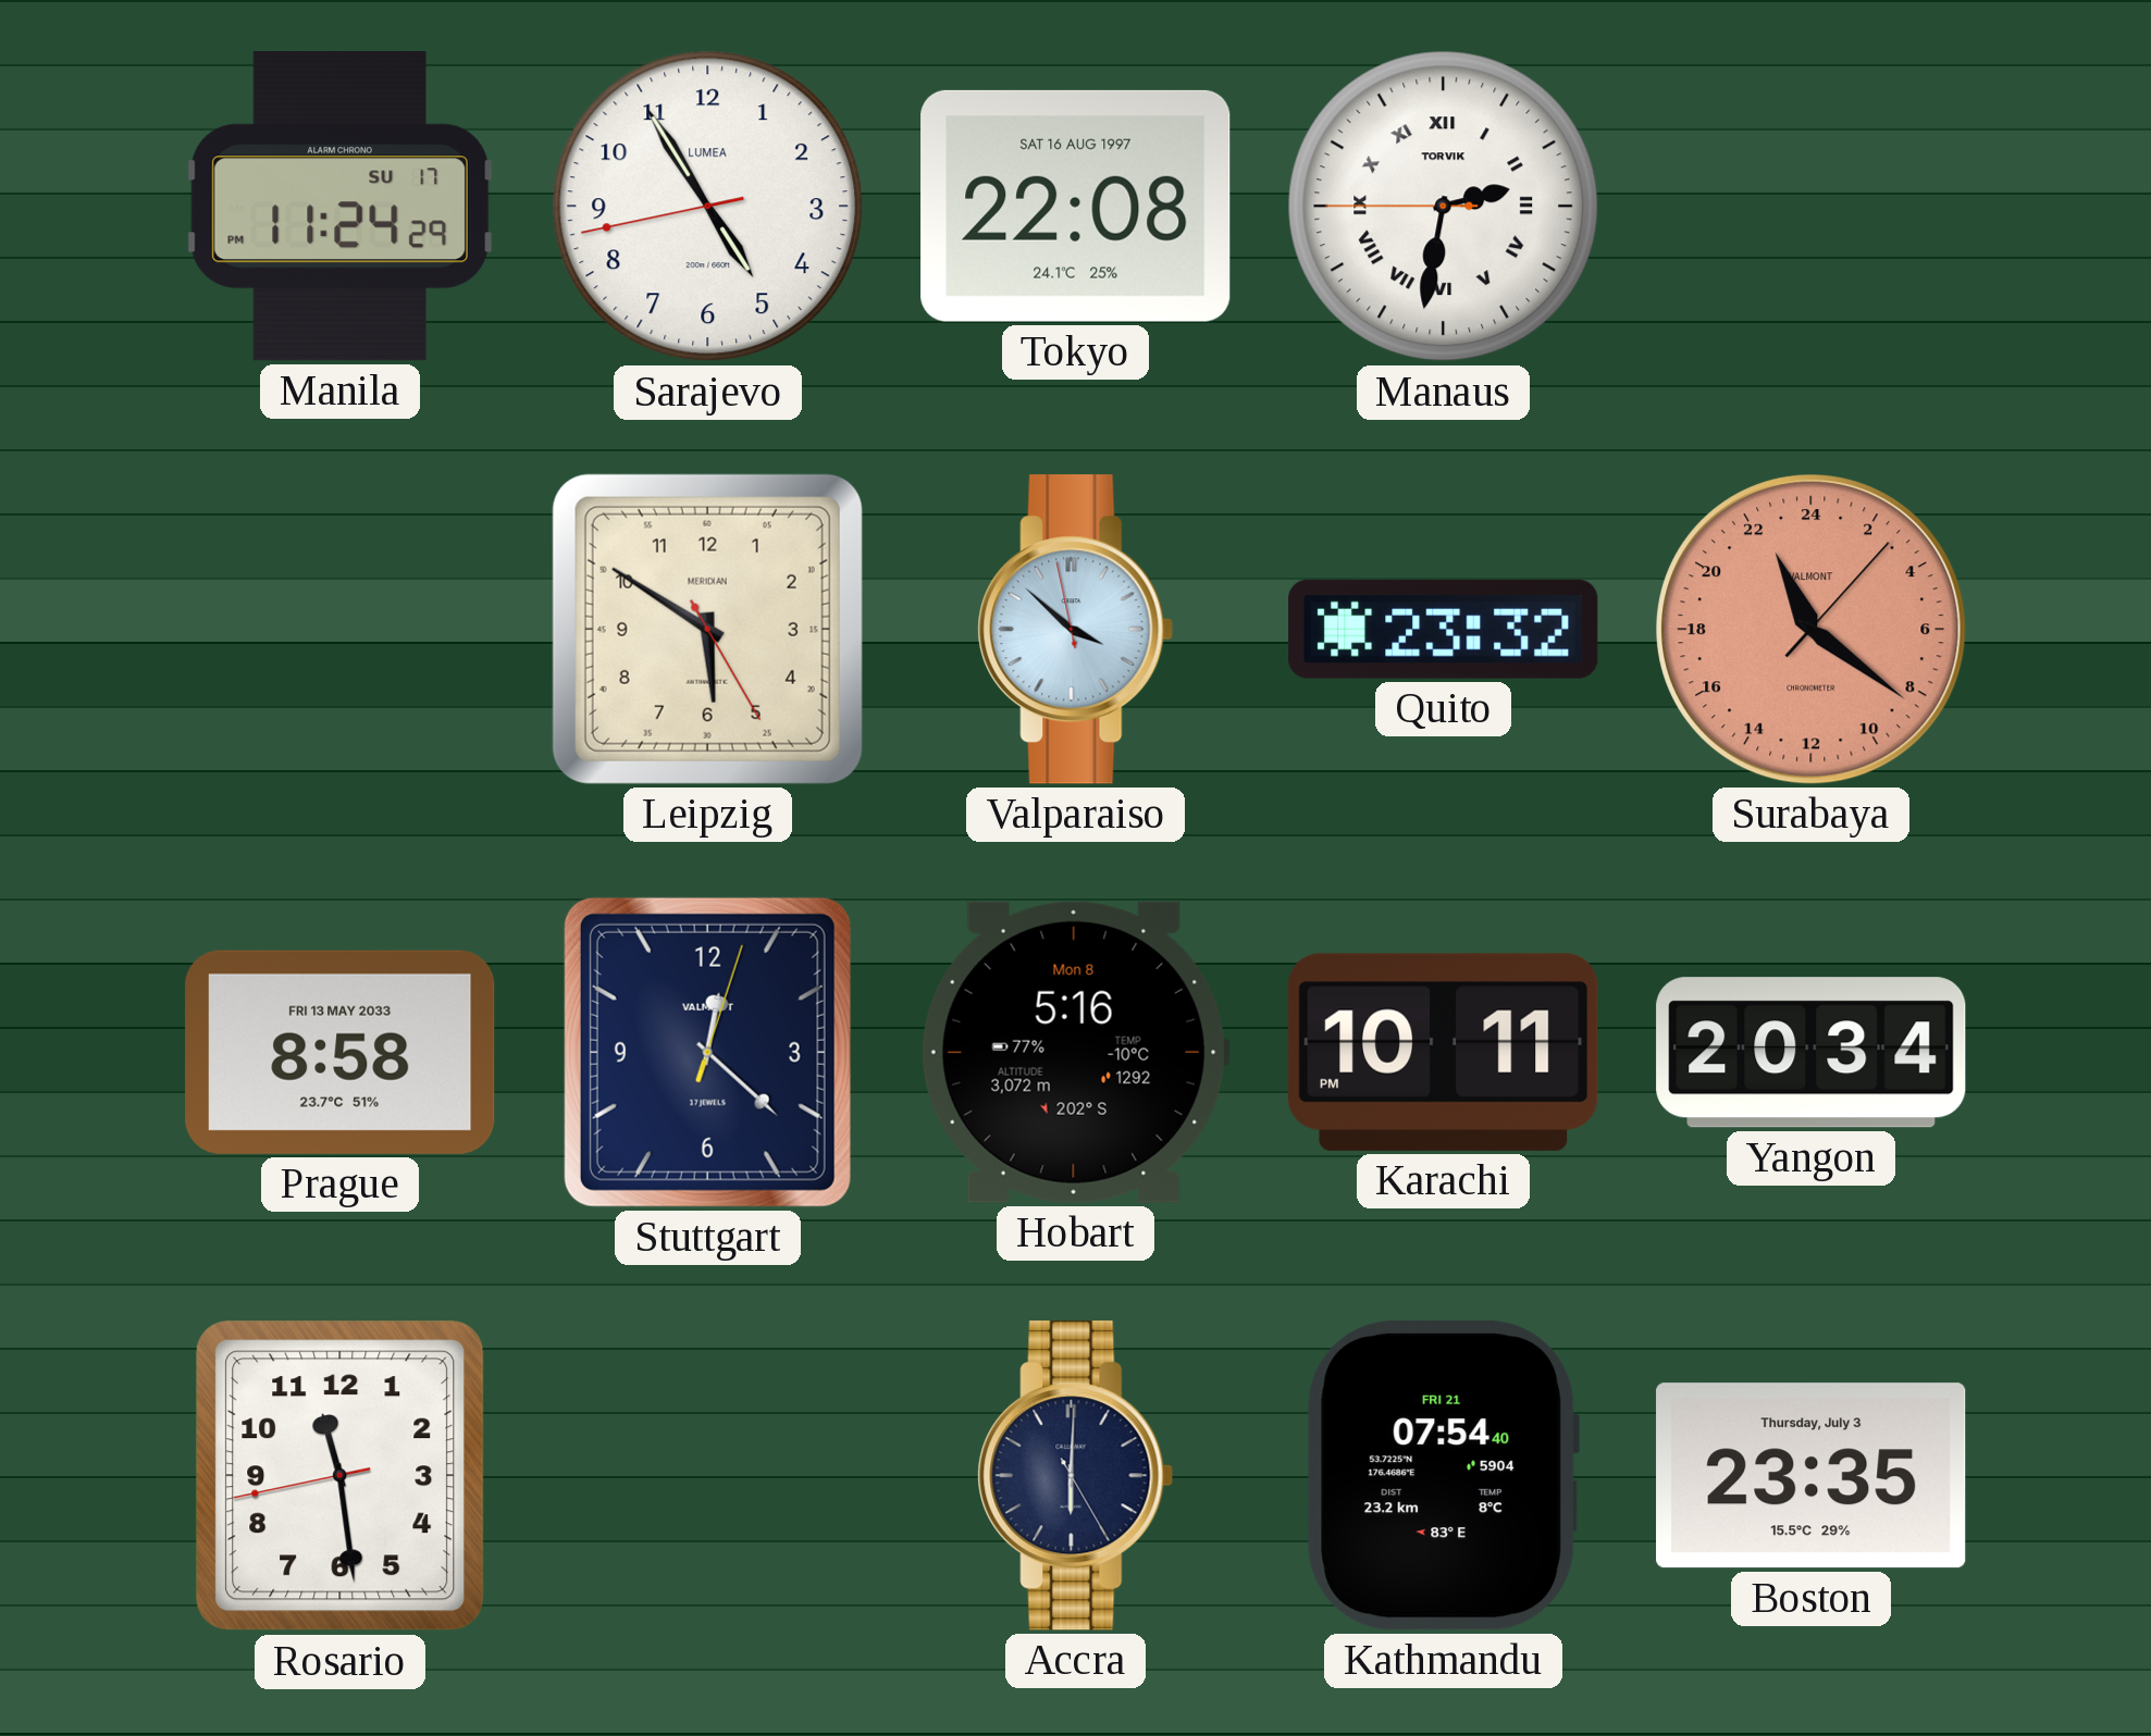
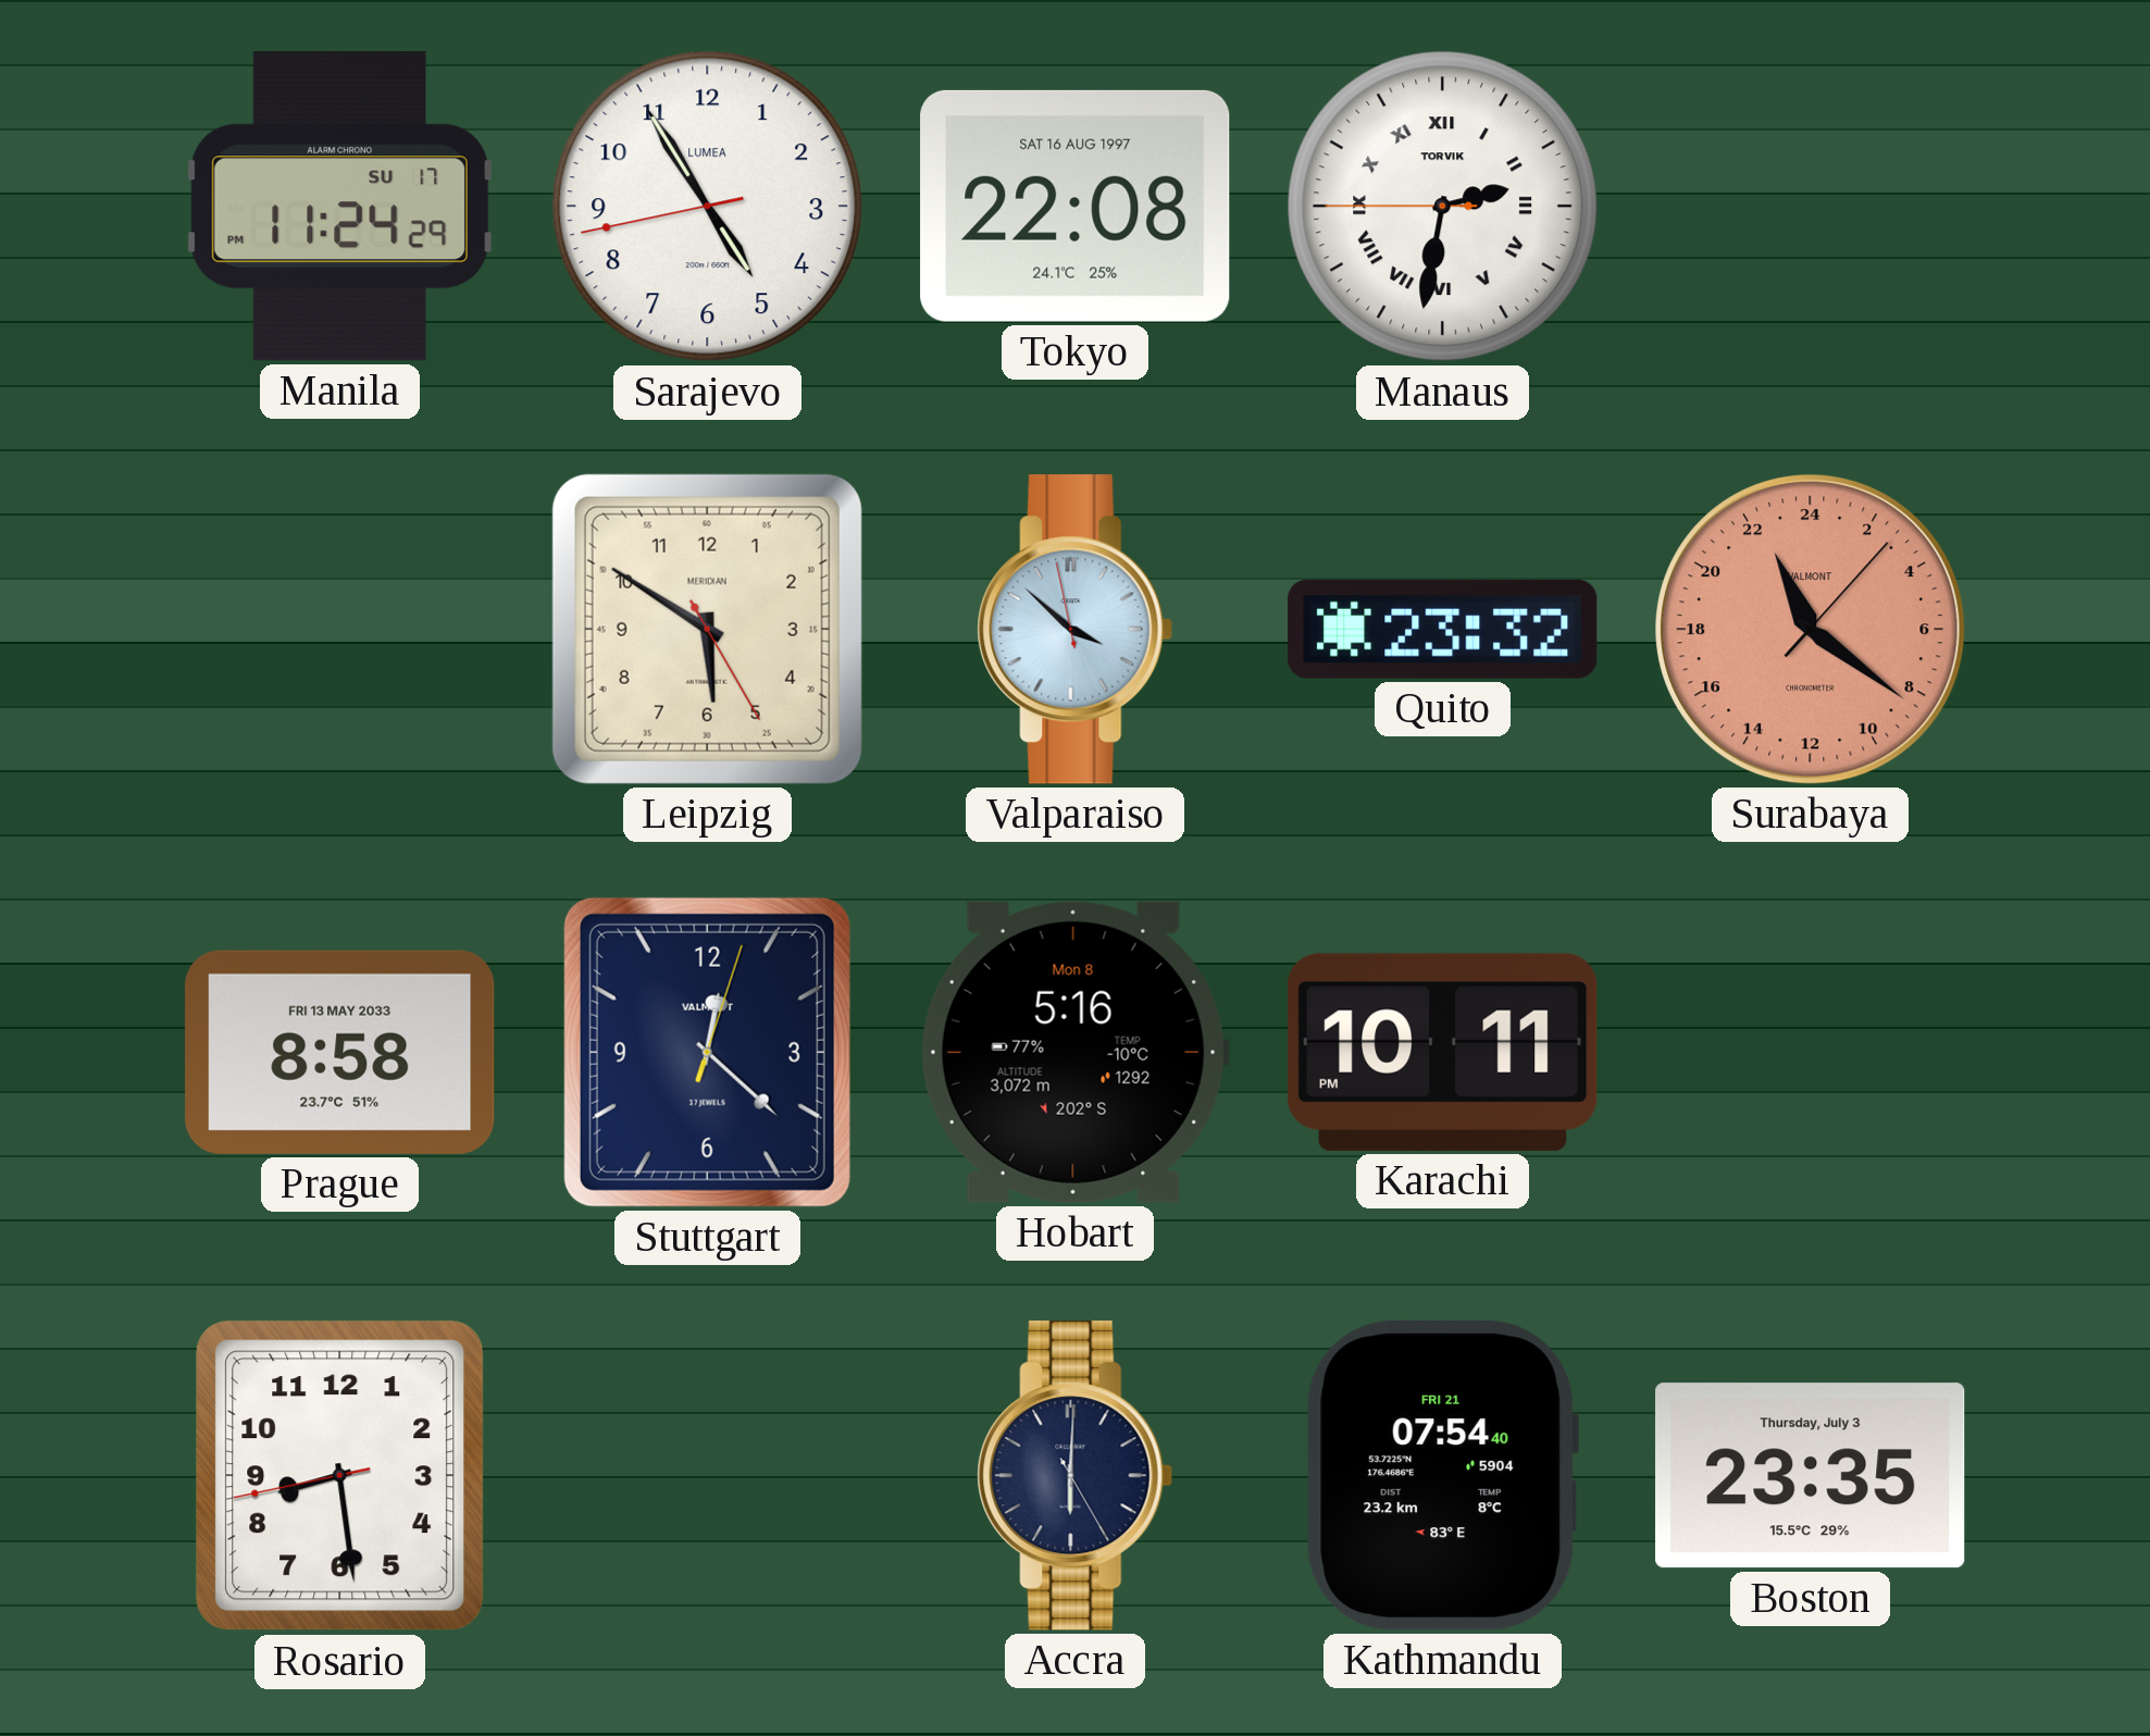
Yangon: 20:34 -> none
Rosario: 11:28 -> 8:28
